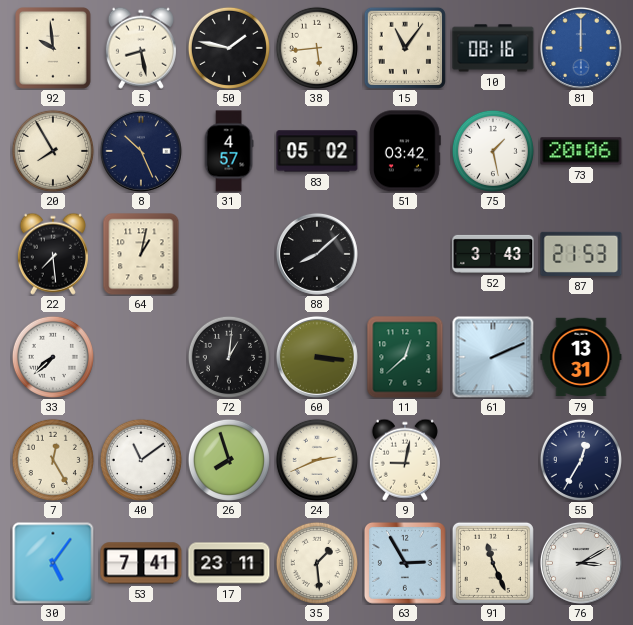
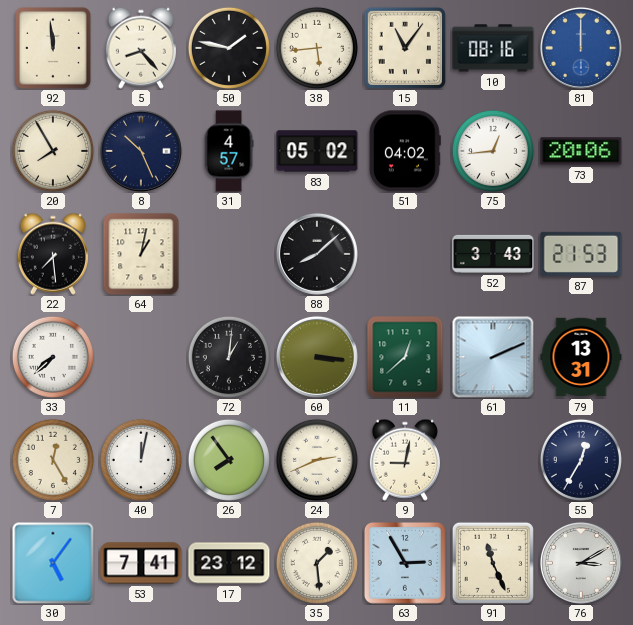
92: 9:59 -> 11:59
5: 8:28 -> 8:23
51: 03:42 -> 04:02
75: 1:28 -> 12:44
40: 11:09 -> 12:02
26: 7:57 -> 7:54
17: 23:11 -> 23:12
